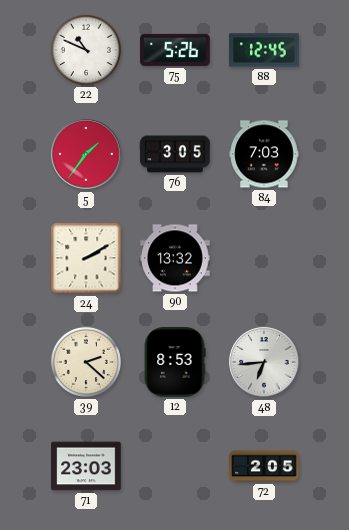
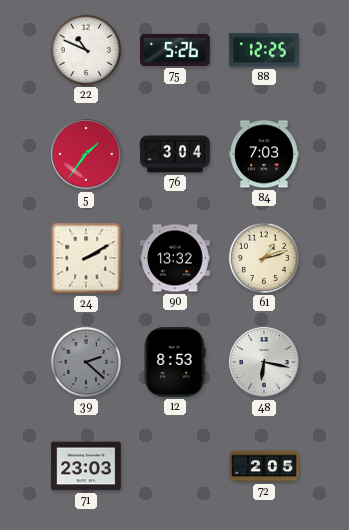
88: 12:45 -> 12:25
76: 3:05 -> 3:04
61: none -> 1:12
39 dial: cream -> grey
48: 6:44 -> 6:17
